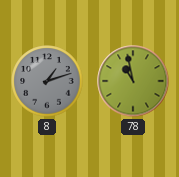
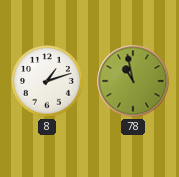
8 dial: grey -> white
